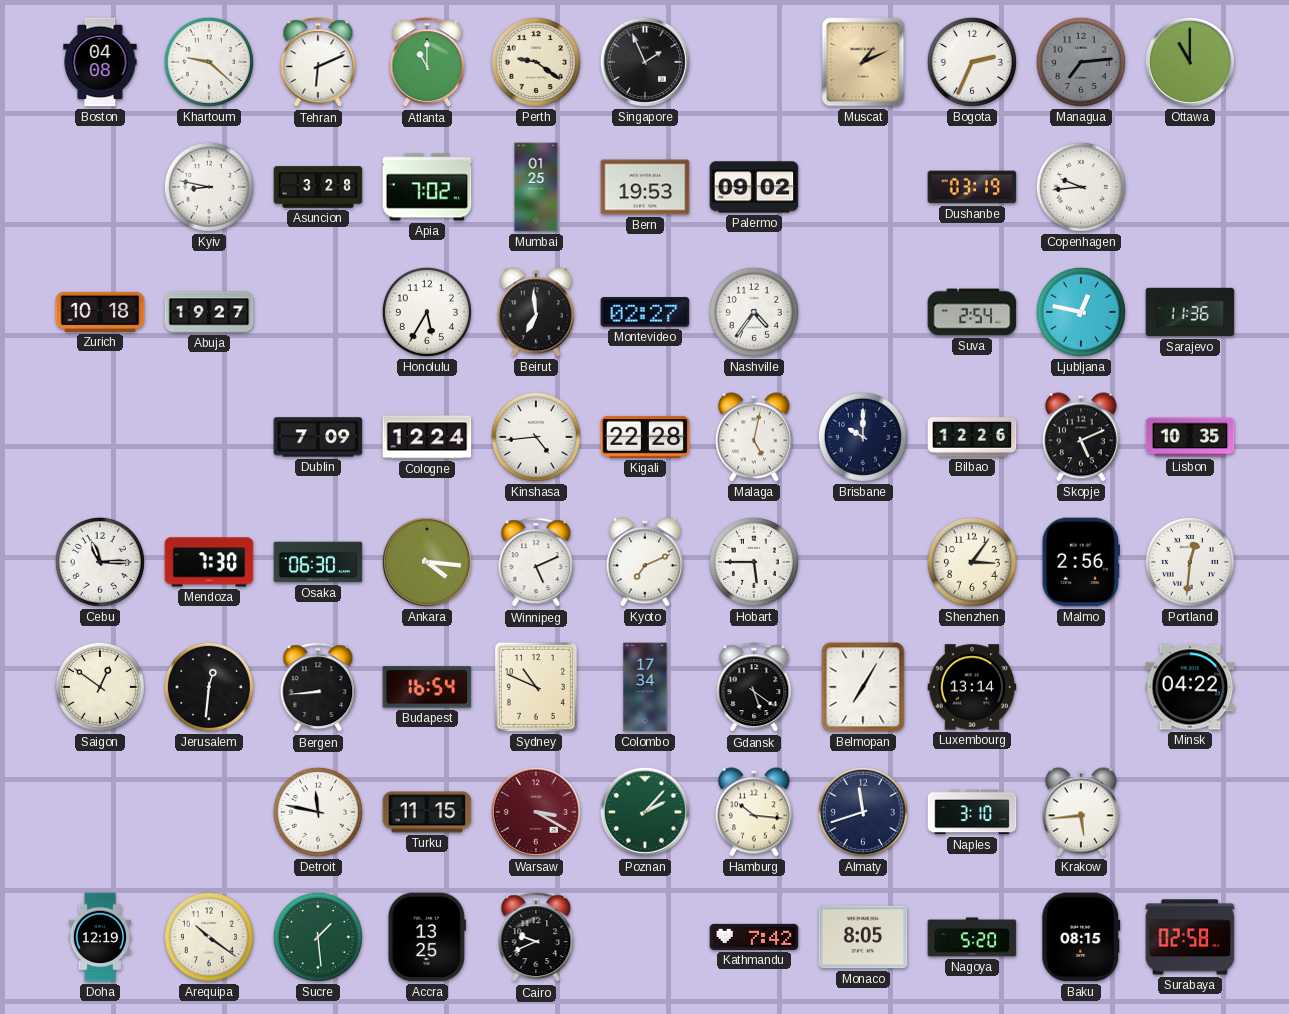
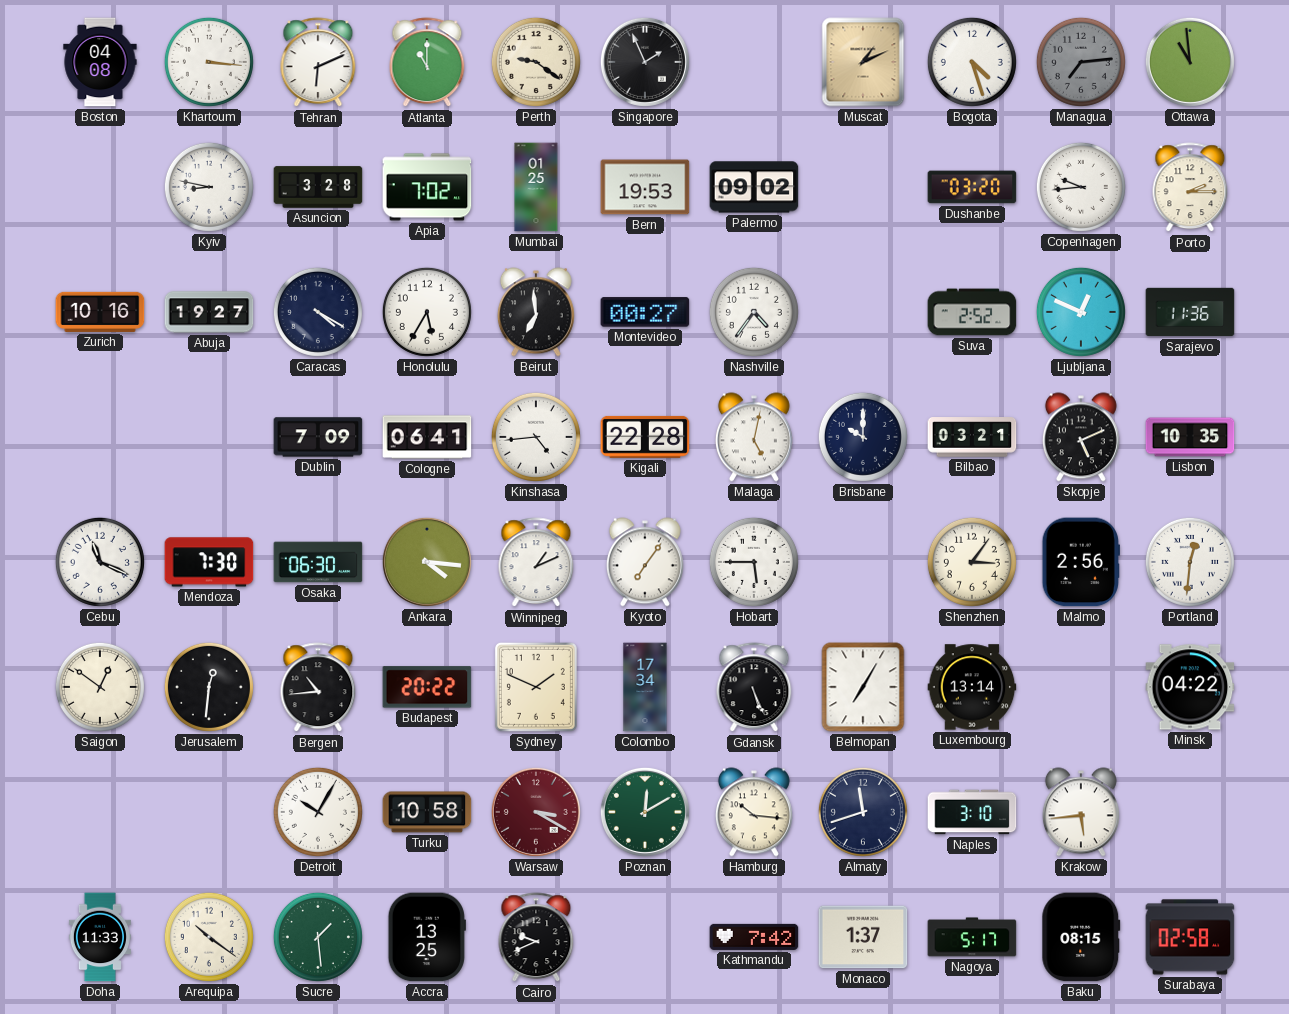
Khartoum: 9:22 -> 3:16
Bogota: 2:34 -> 4:27
Ottawa: 11:00 -> 10:59
Dushanbe: 03:19 -> 03:20
Porto: none -> 2:15
Zurich: 10:18 -> 10:16
Caracas: none -> 4:20
Montevideo: 02:27 -> 00:27
Suva: 2:54 -> 2:52
Ljubljana: 12:47 -> 12:49
Cologne: 12:24 -> 06:41
Bilbao: 12:26 -> 03:21
Cebu: 11:15 -> 11:19
Winnipeg: 5:11 -> 1:11
Kyoto: 7:11 -> 7:06
Bergen: 8:44 -> 10:44
Budapest: 16:54 -> 20:22
Sydney: 10:49 -> 1:49
Gdansk: 5:21 -> 5:26
Detroit: 11:47 -> 10:05
Turku: 11:15 -> 10:58
Poznan: 2:07 -> 12:10
Doha: 12:19 -> 11:33
Monaco: 8:05 -> 1:37
Nagoya: 5:20 -> 5:17
